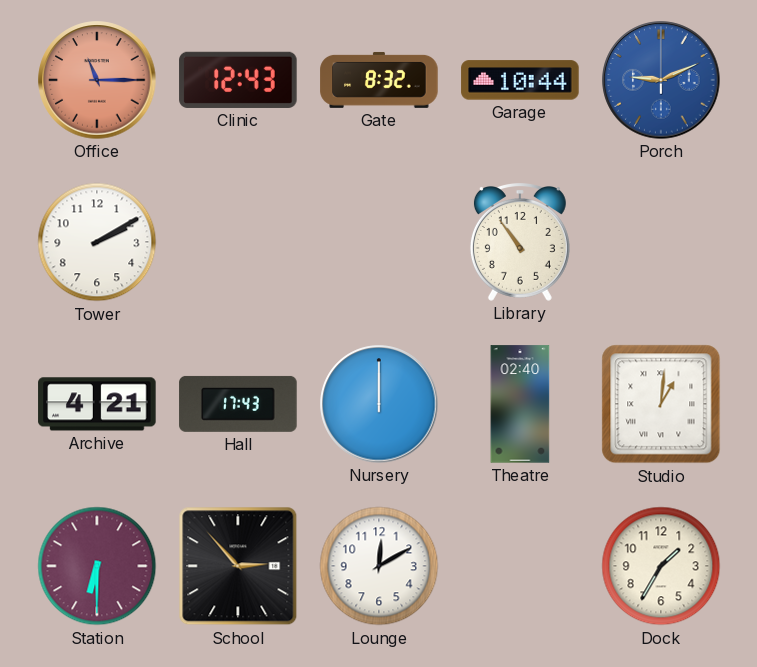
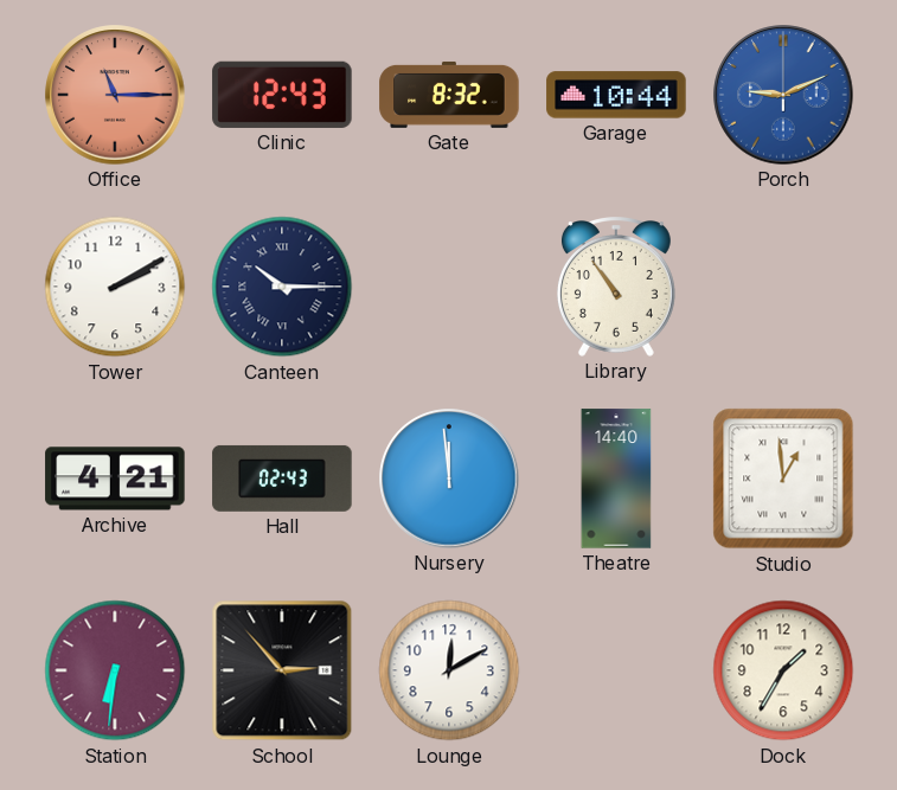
Canteen: none -> 10:15
Hall: 17:43 -> 02:43
Nursery: 12:00 -> 11:59
Theatre: 02:40 -> 14:40
Studio: 1:01 -> 12:59
Station: 6:30 -> 6:31
